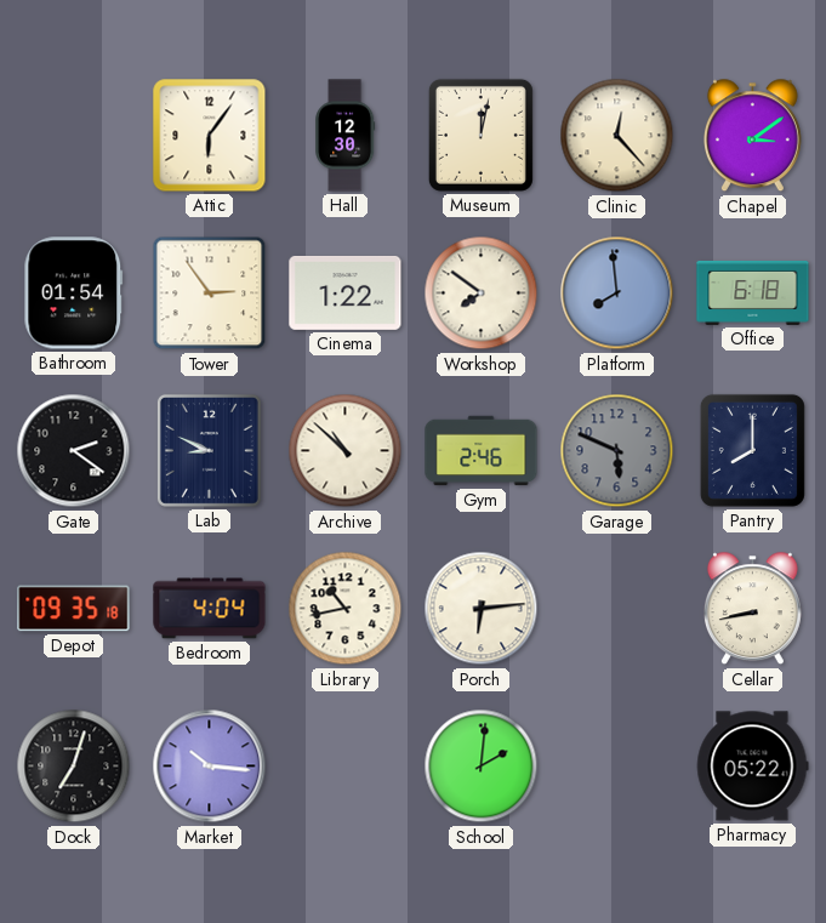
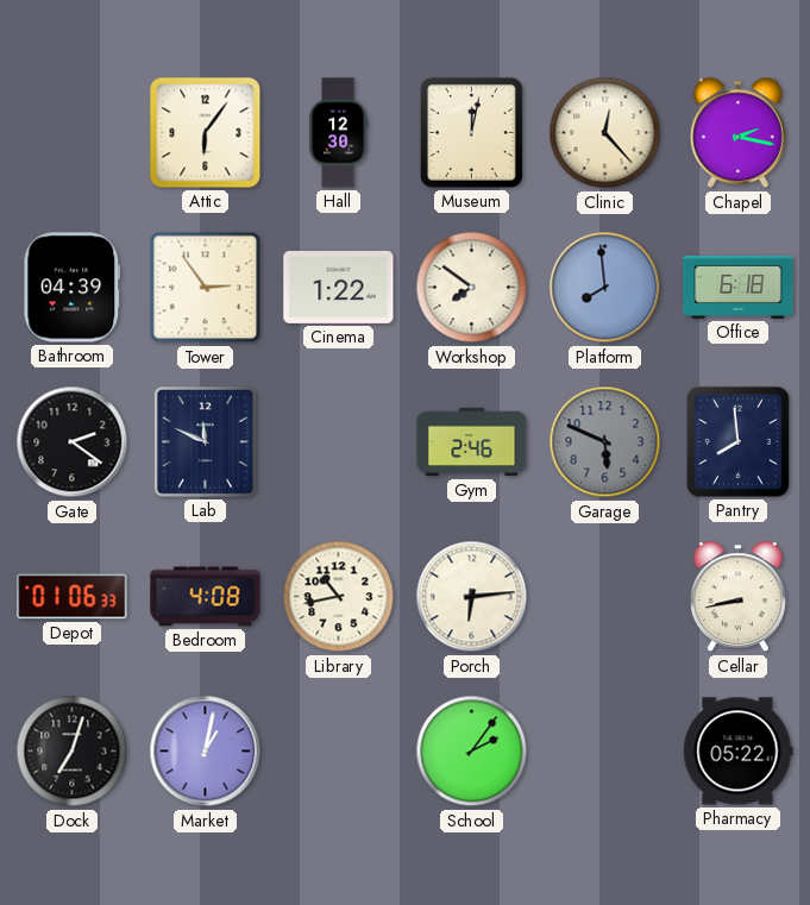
Chapel: 3:09 -> 2:17
Bathroom: 01:54 -> 04:39
Lab: 8:49 -> 11:49
Archive: 10:52 -> none
Pantry: 8:00 -> 7:59
Depot: 09:35 -> 01:06
Bedroom: 4:04 -> 4:08
Market: 10:16 -> 1:02
School: 2:01 -> 2:06
